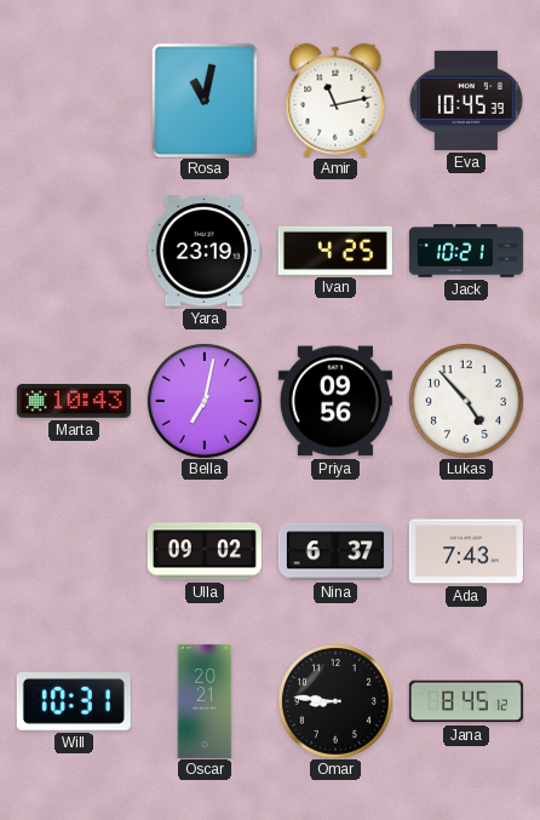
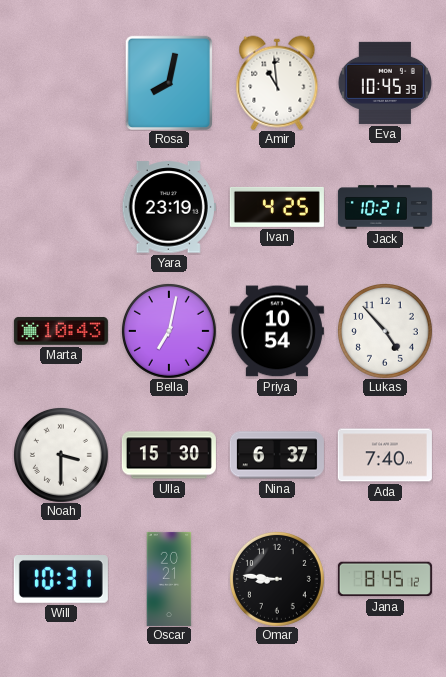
Rosa: 11:02 -> 8:02
Amir: 11:13 -> 10:59
Priya: 09:56 -> 10:54
Noah: none -> 3:30
Ulla: 09:02 -> 15:30
Ada: 7:43 -> 7:40
